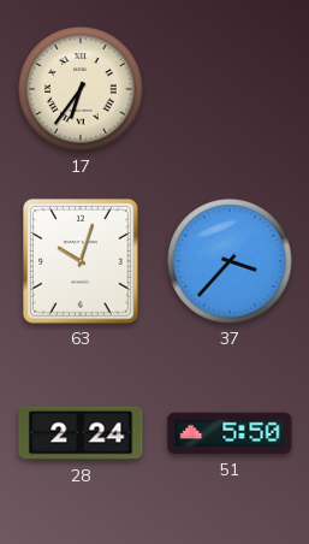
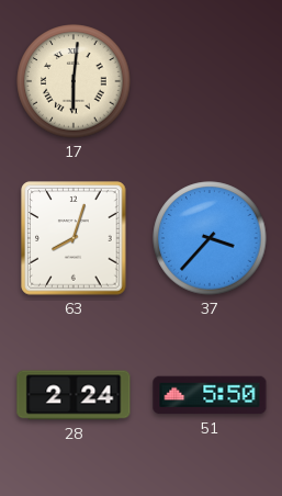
17: 6:36 -> 6:01
63: 10:03 -> 8:03
